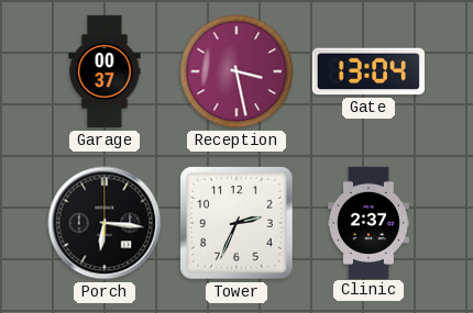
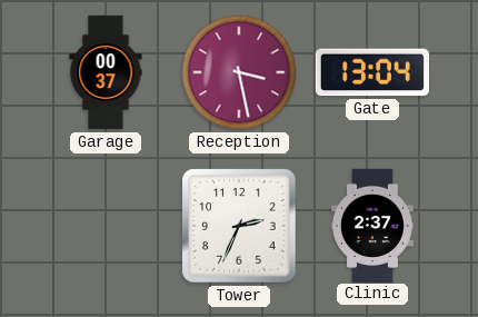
Porch: 6:16 -> none
